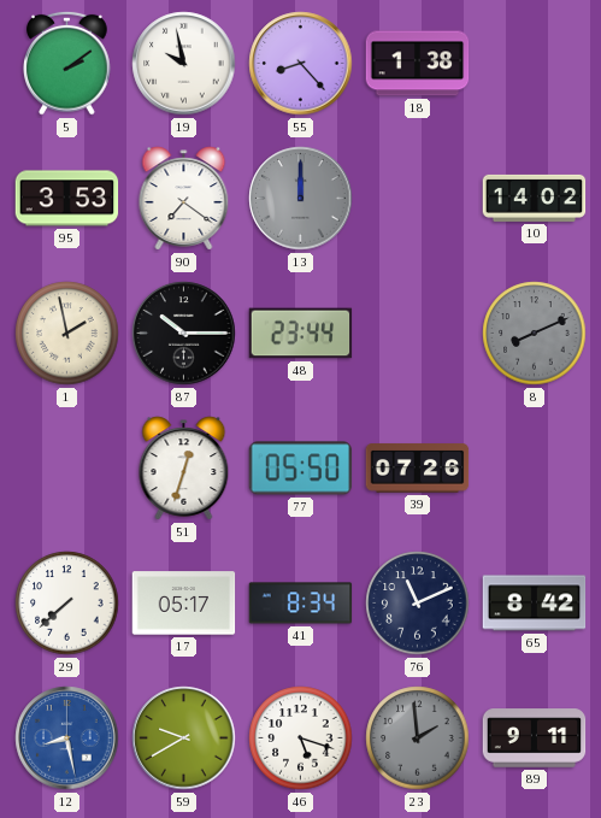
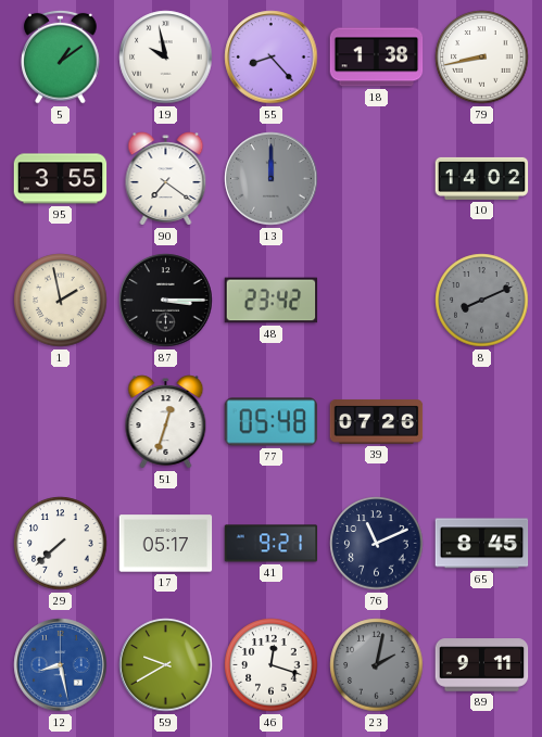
5: 2:09 -> 1:09
79: none -> 8:43
95: 3:53 -> 3:55
87: 10:15 -> 3:15
48: 23:44 -> 23:42
77: 05:50 -> 05:48
41: 8:34 -> 9:21
65: 8:42 -> 8:45
46: 5:18 -> 12:18
23: 1:59 -> 2:02
